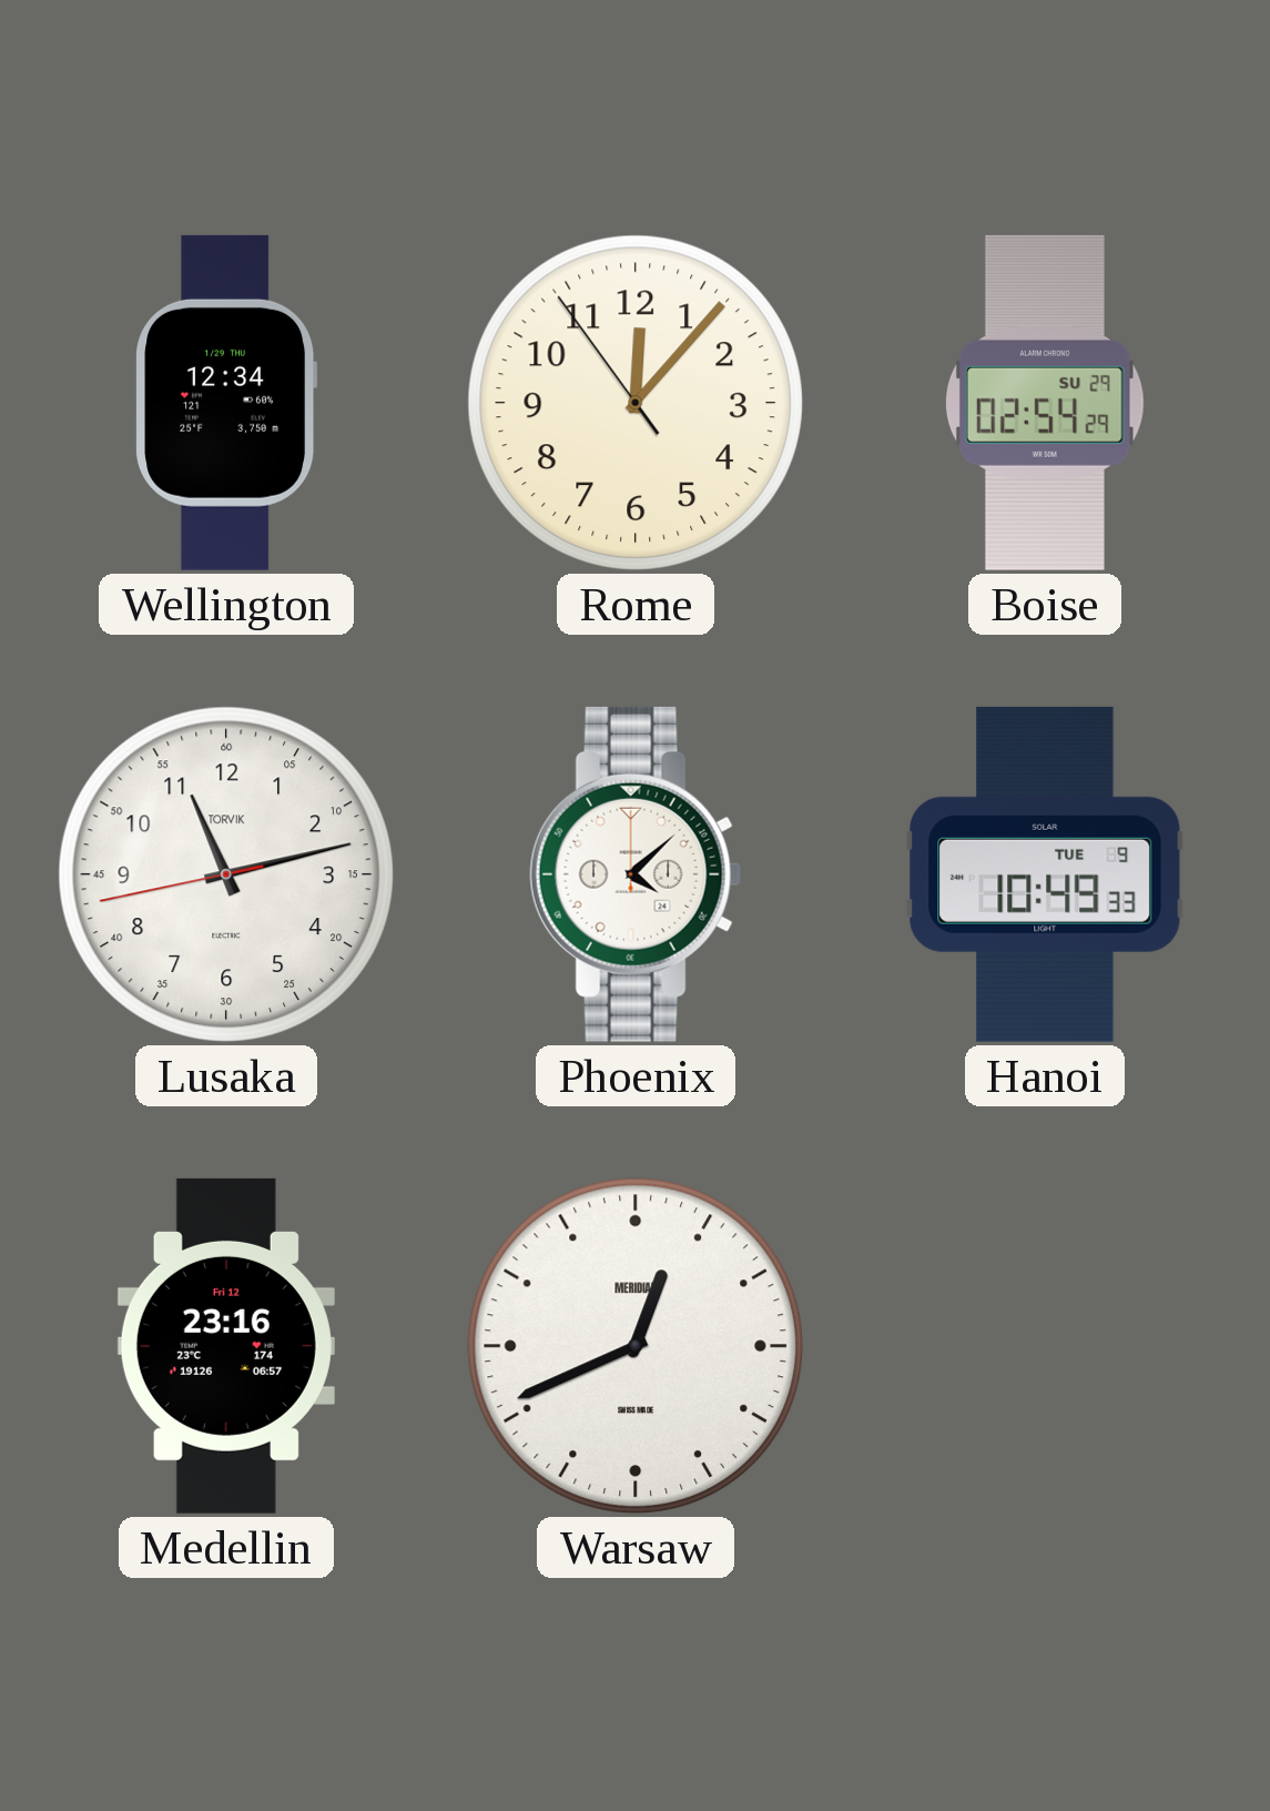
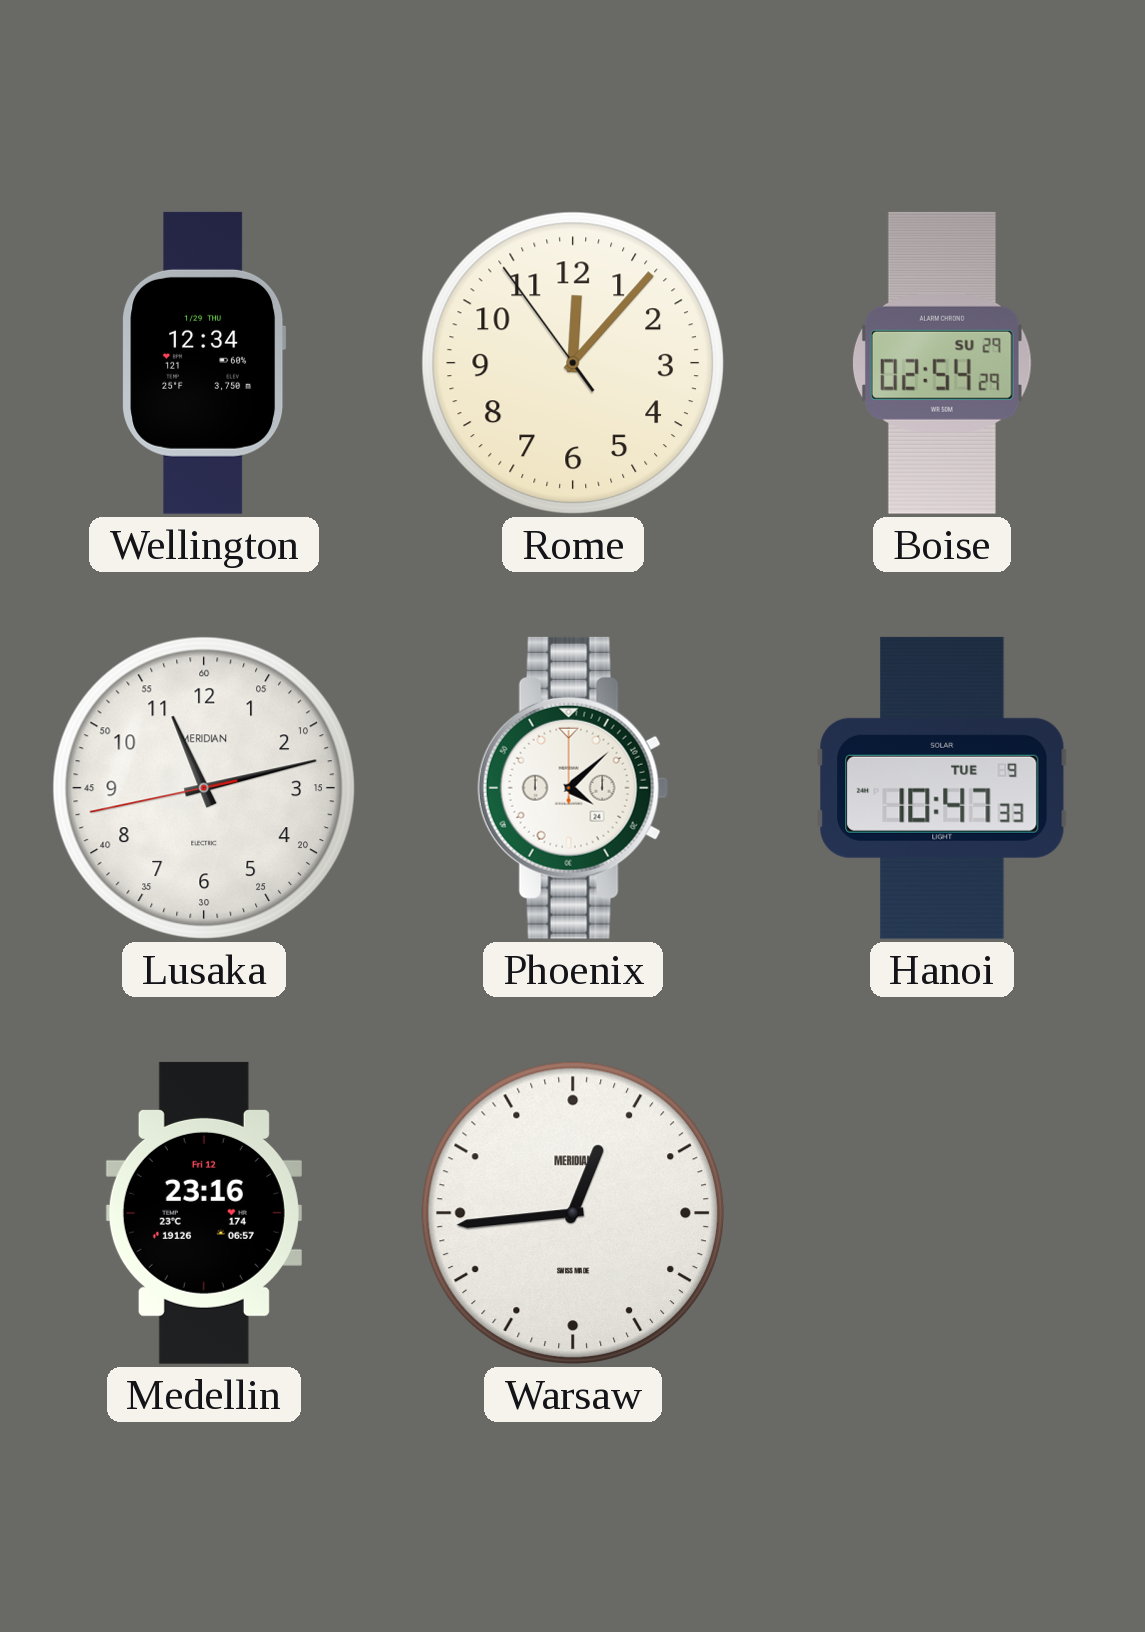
Lusaka brand: TORVIK -> MERIDIAN
Hanoi: 10:49 -> 10:47
Warsaw: 12:41 -> 12:44
